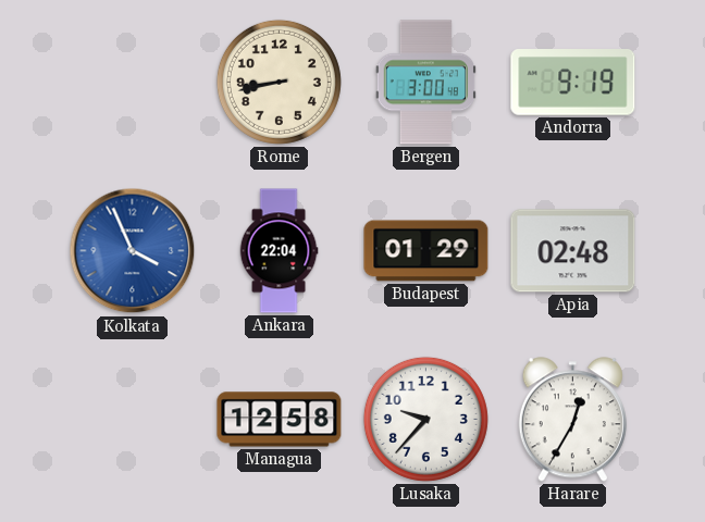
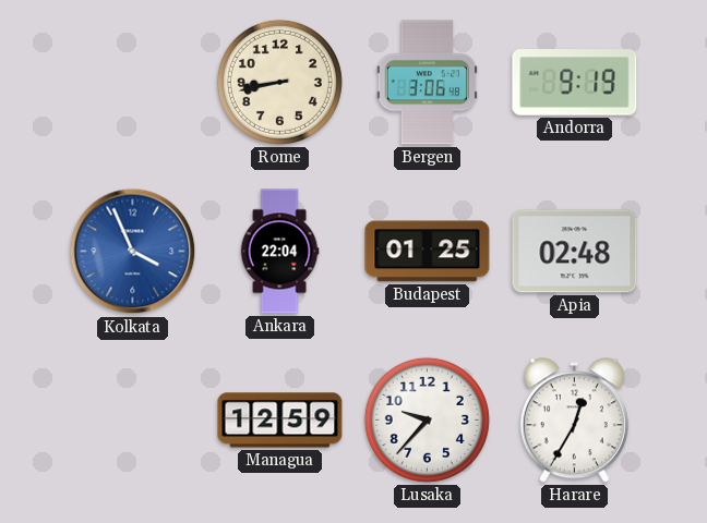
Bergen: 3:00 -> 3:06
Budapest: 01:29 -> 01:25
Managua: 12:58 -> 12:59
